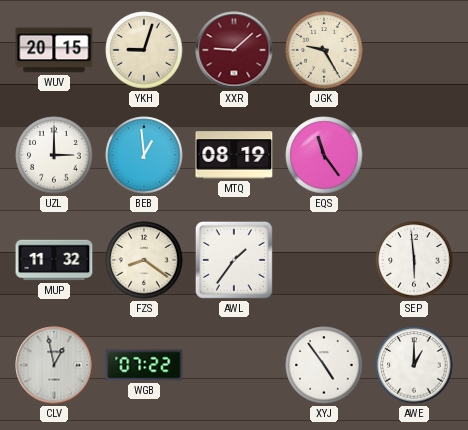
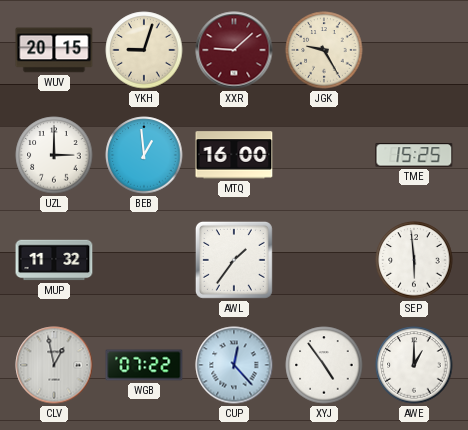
MTQ: 08:19 -> 16:00
EQS: 11:24 -> none
TME: none -> 15:25
FZS: 8:21 -> none
CUP: none -> 12:23
